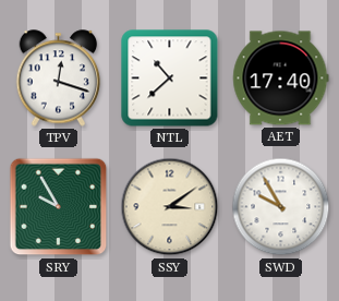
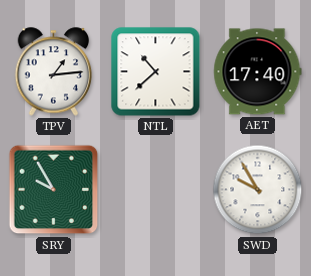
TPV: 12:18 -> 1:14
SSY: 3:09 -> none
